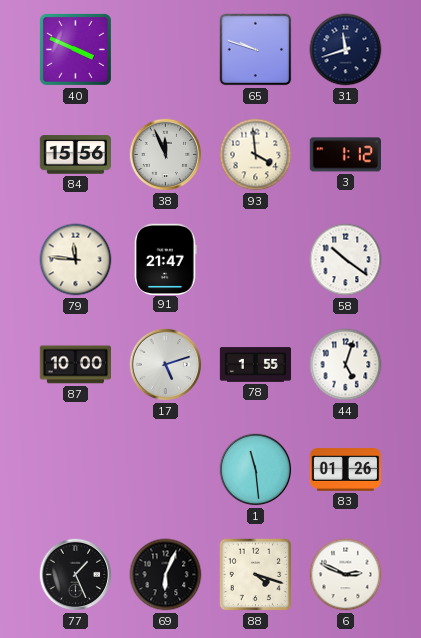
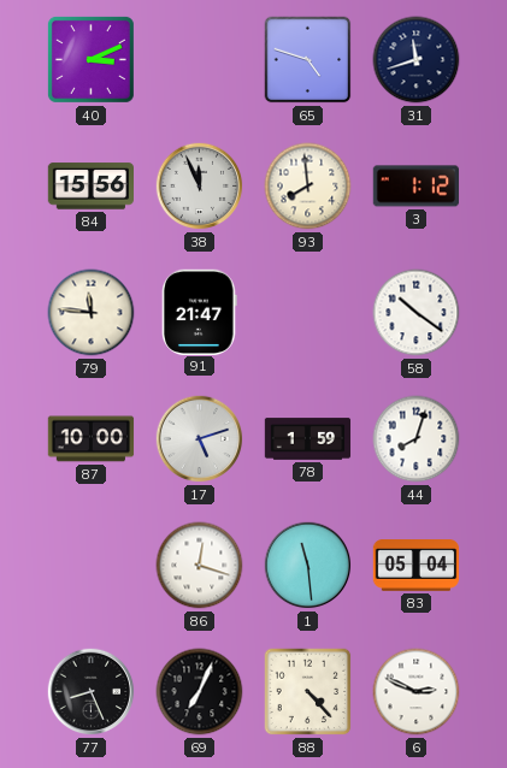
40: 3:49 -> 3:11
65: 9:48 -> 4:48
93: 3:59 -> 7:59
78: 1:55 -> 1:59
44: 5:03 -> 8:03
86: none -> 12:18
83: 01:26 -> 05:04
77: 1:26 -> 8:26
69: 6:04 -> 7:04
88: 4:18 -> 4:23
